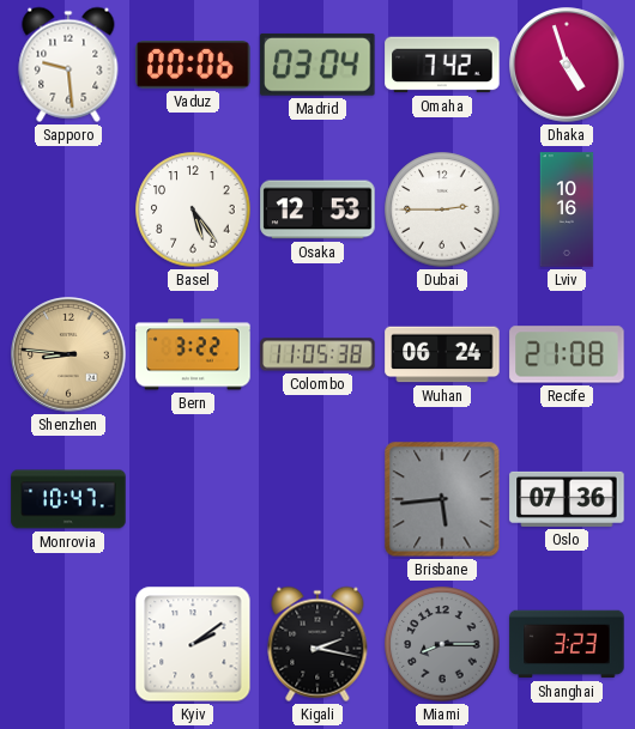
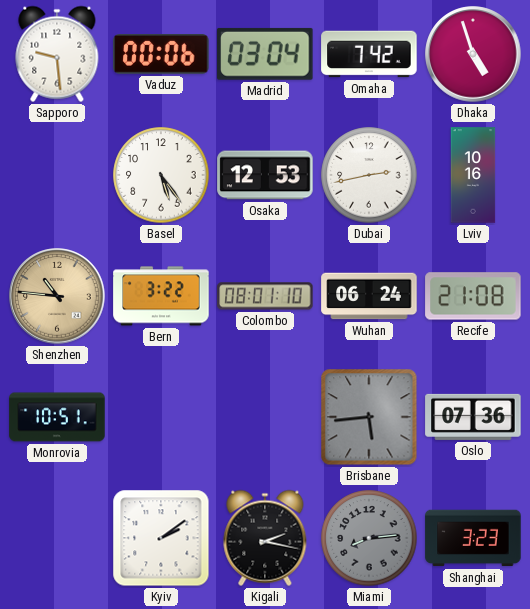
Dubai: 2:45 -> 2:43
Shenzhen: 8:46 -> 10:46
Colombo: 11:05 -> 08:01
Monrovia: 10:47 -> 10:51
Miami: 8:15 -> 8:14
